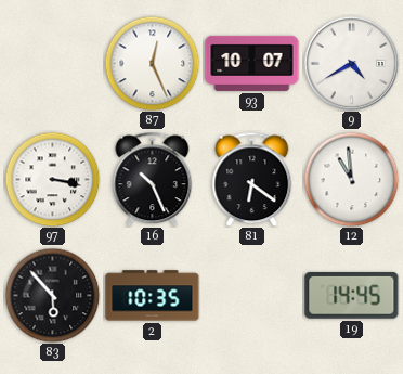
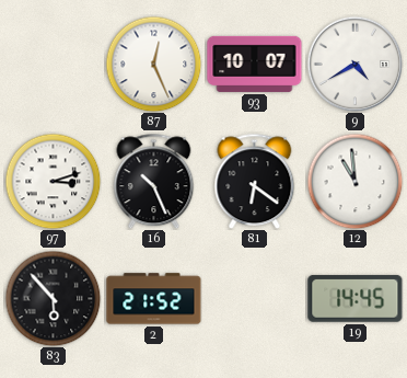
97: 3:17 -> 3:12
2: 10:35 -> 21:52
